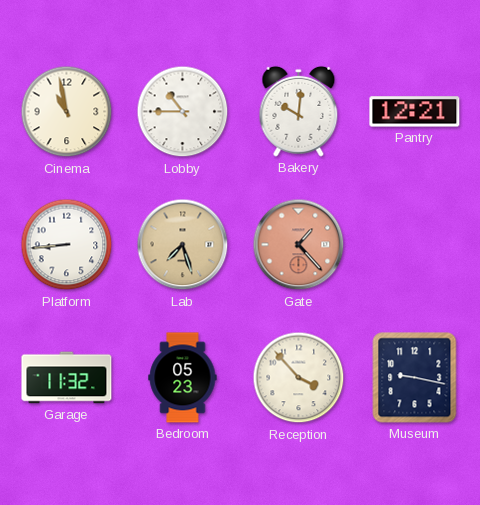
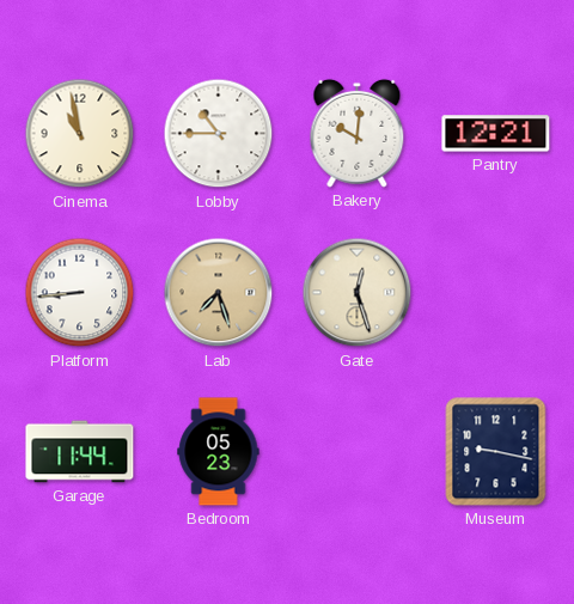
Gate: 1:23 -> 12:27
Gate dial: salmon -> cream
Garage: 11:32 -> 11:44
Reception: 3:53 -> none
